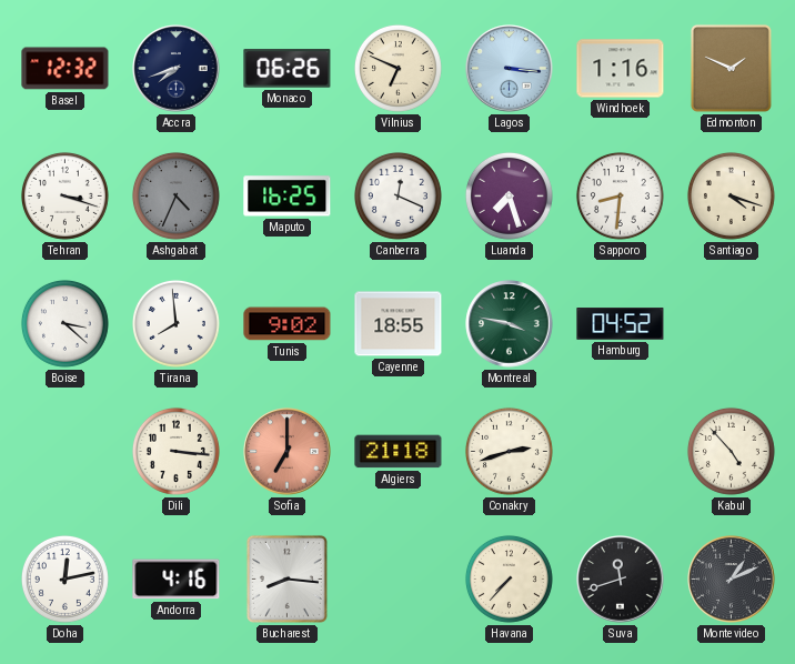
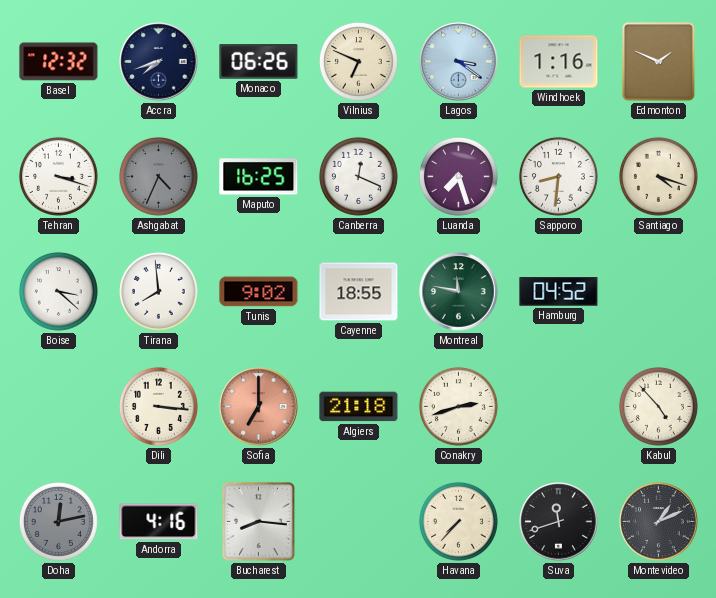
Lagos: 3:16 -> 3:21
Montreal: 3:47 -> 11:47
Doha dial: white -> grey
